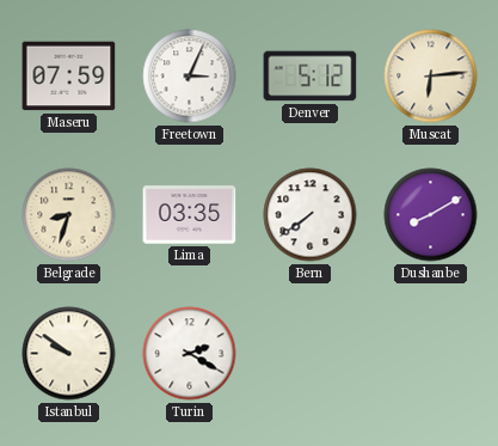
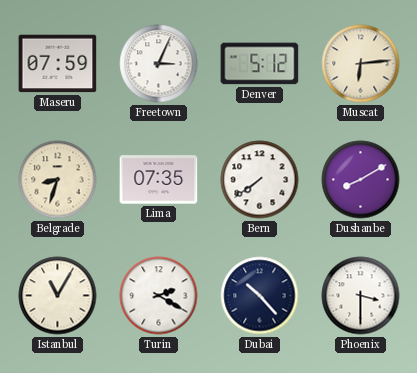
Lima: 03:35 -> 07:35
Istanbul: 9:51 -> 11:05
Dubai: none -> 10:23
Phoenix: none -> 3:30
